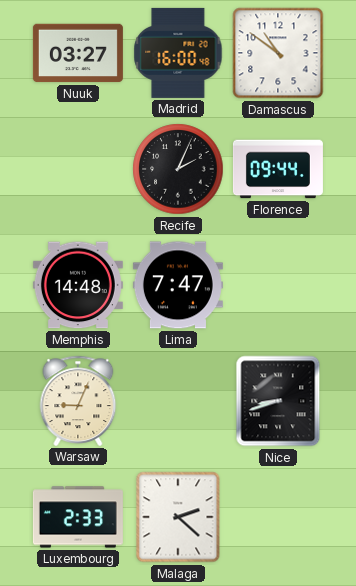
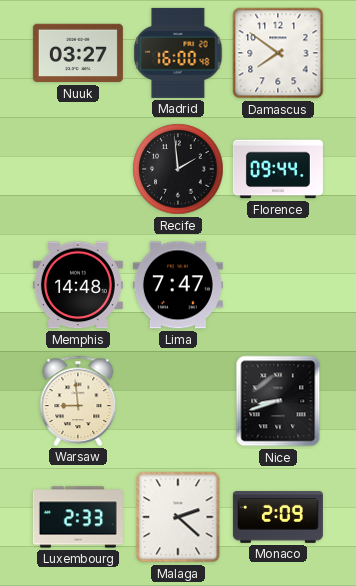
Damascus: 10:51 -> 7:51
Recife: 2:04 -> 1:59
Warsaw: 9:04 -> 8:59
Monaco: none -> 2:09
